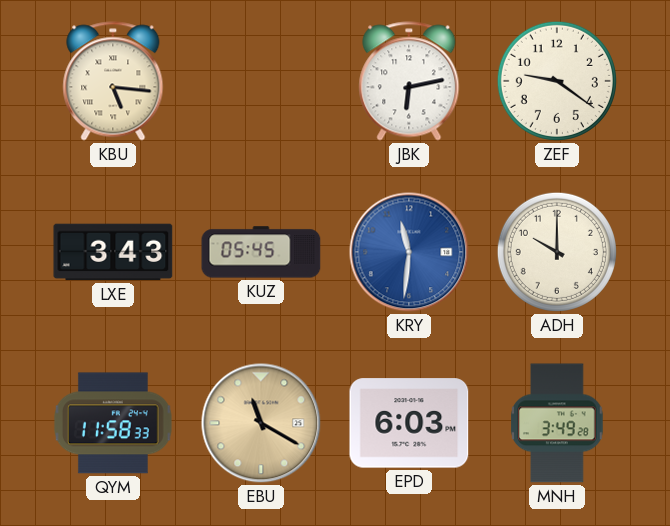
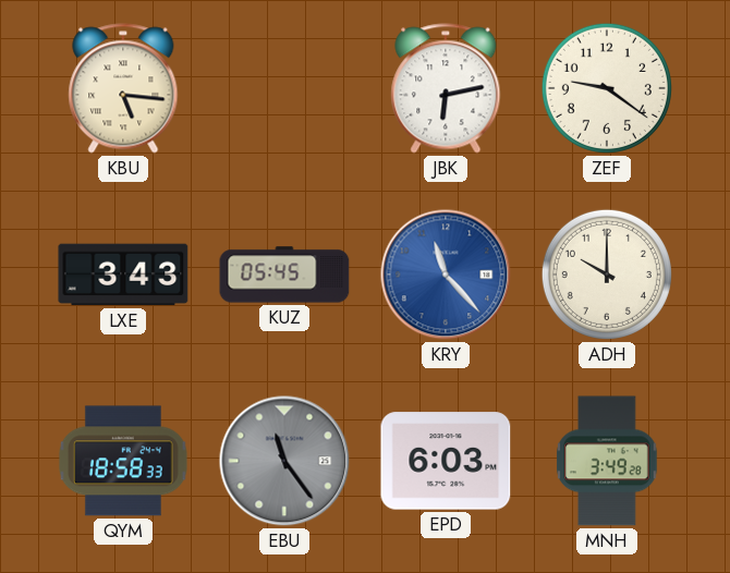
KRY: 11:31 -> 11:23
QYM: 11:58 -> 18:58
EBU: 11:20 -> 11:24
EBU dial: champagne -> grey
